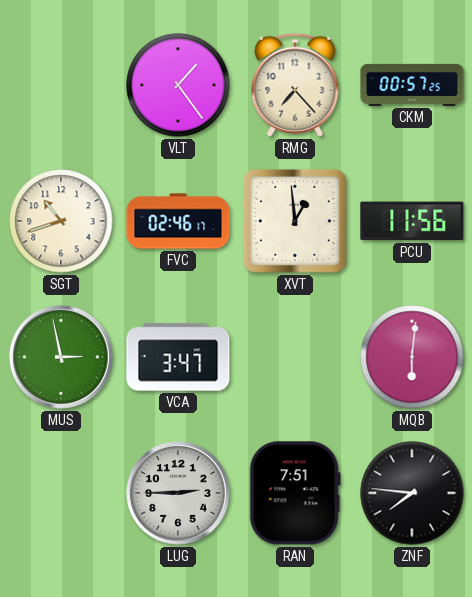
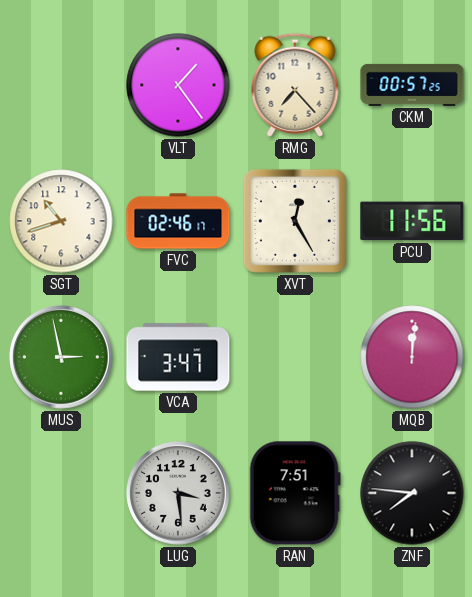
XVT: 12:59 -> 12:25
MQB: 6:01 -> 12:01
LUG: 2:45 -> 3:29
